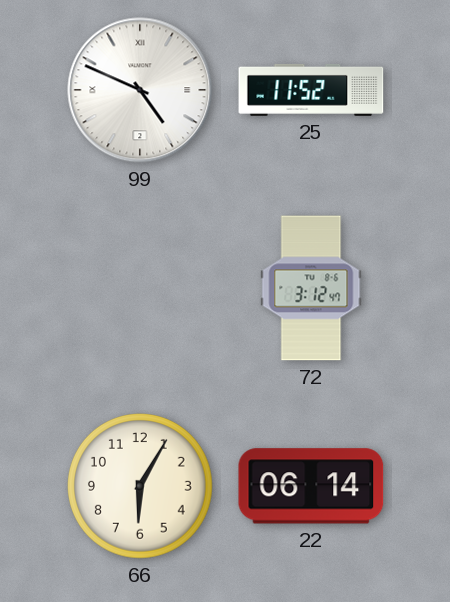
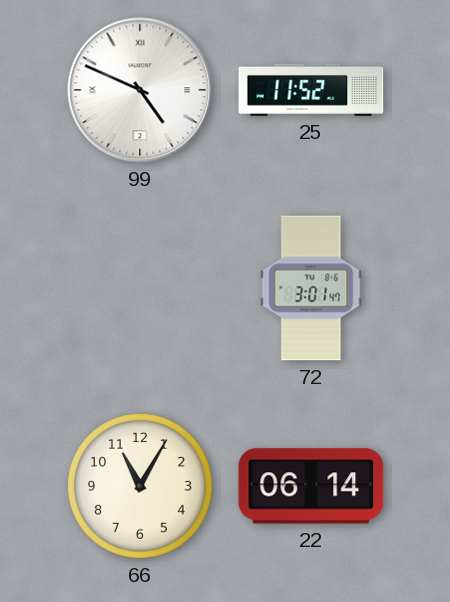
72: 3:12 -> 3:01
66: 6:05 -> 11:05
